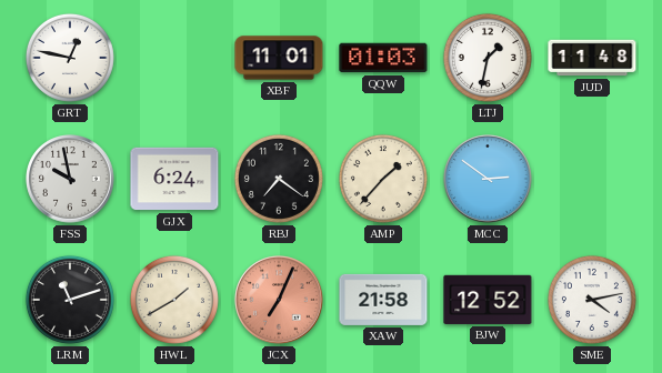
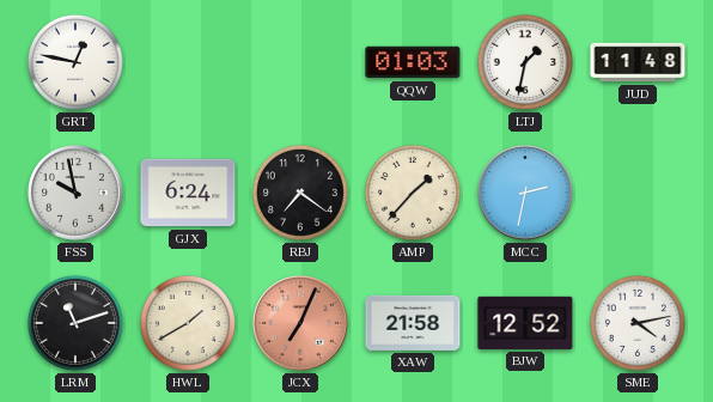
XBF: 11:01 -> none
MCC: 2:51 -> 2:32
